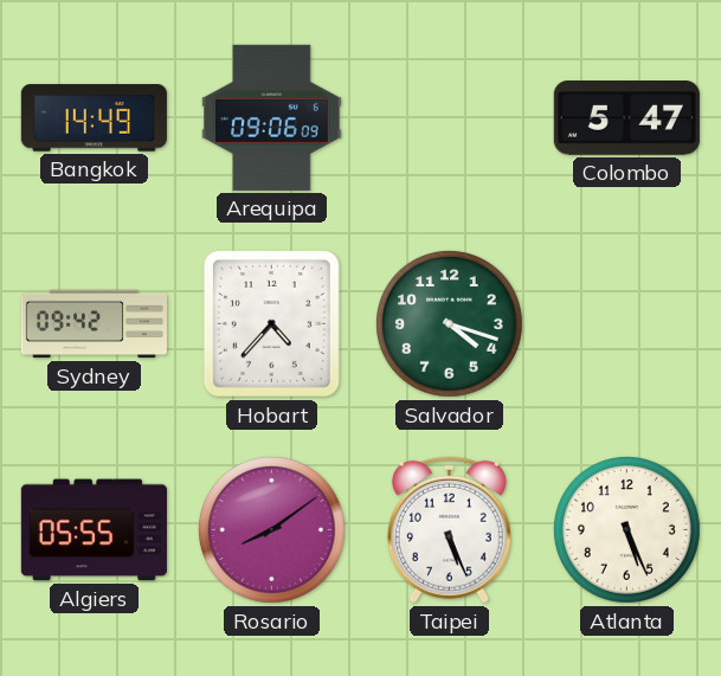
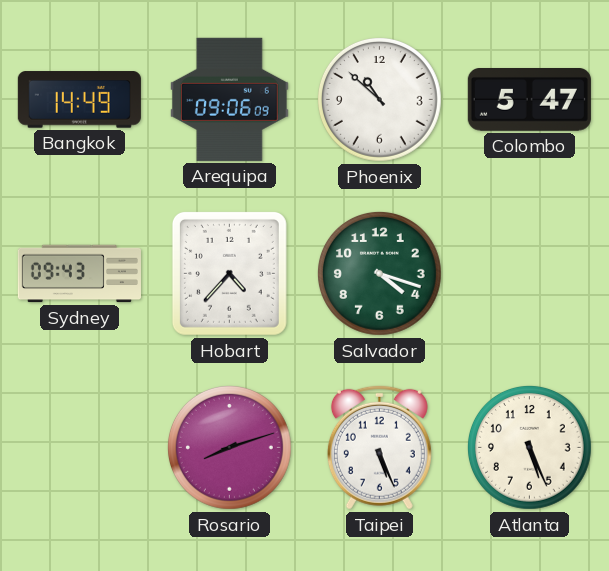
Phoenix: none -> 10:52
Sydney: 09:42 -> 09:43
Algiers: 05:55 -> none
Rosario: 8:09 -> 8:12
